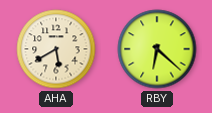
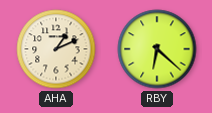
AHA: 5:40 -> 1:11
